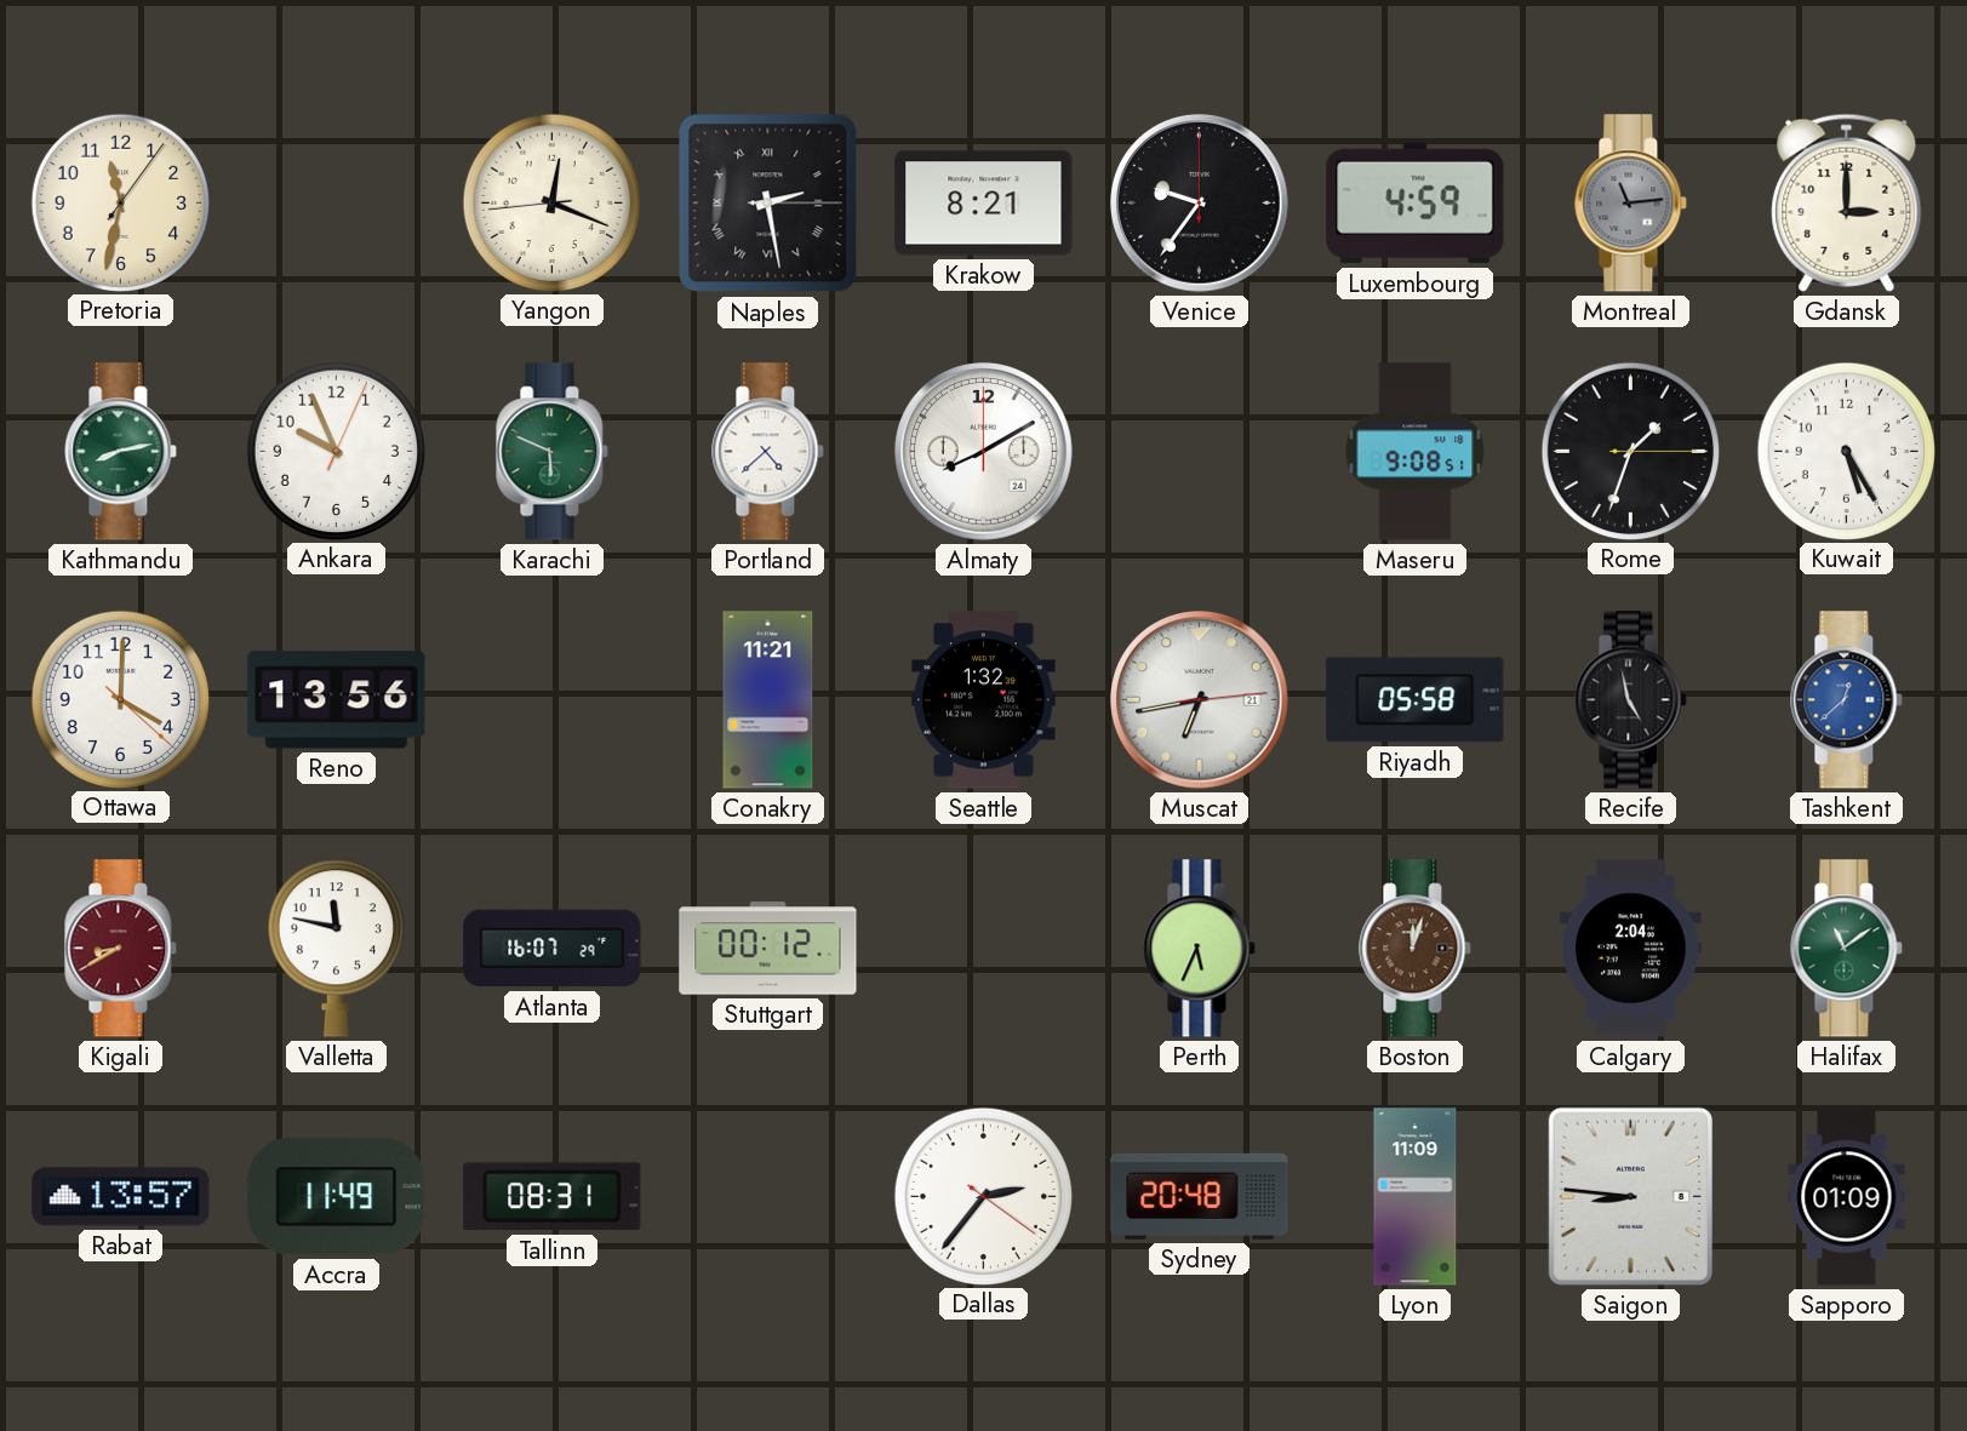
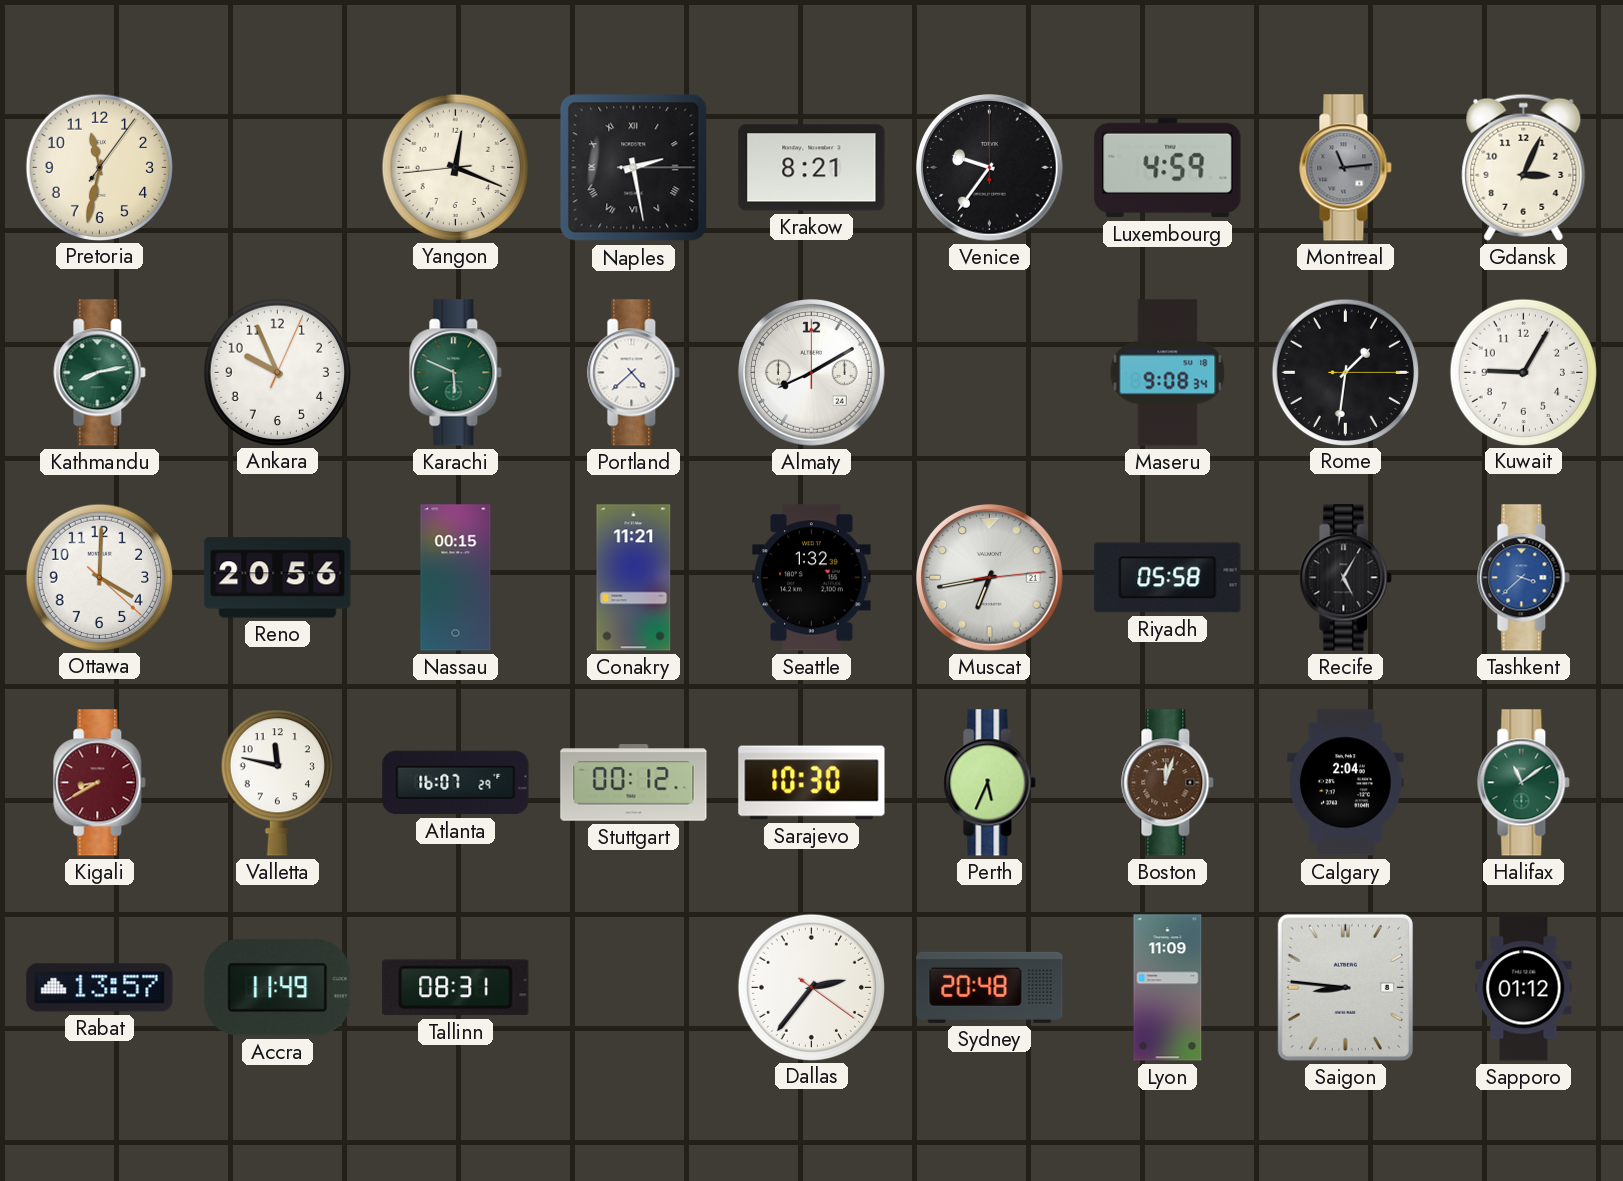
Gdansk: 3:00 -> 3:04
Maseru: 9:08:51 -> 9:08:34
Rome: 1:33 -> 1:31
Kuwait: 5:25 -> 9:05
Reno: 13:56 -> 20:56
Nassau: none -> 00:15
Recife: 4:58 -> 5:05
Tashkent: 12:38 -> 3:38
Sarajevo: none -> 10:30
Sapporo: 01:09 -> 01:12
